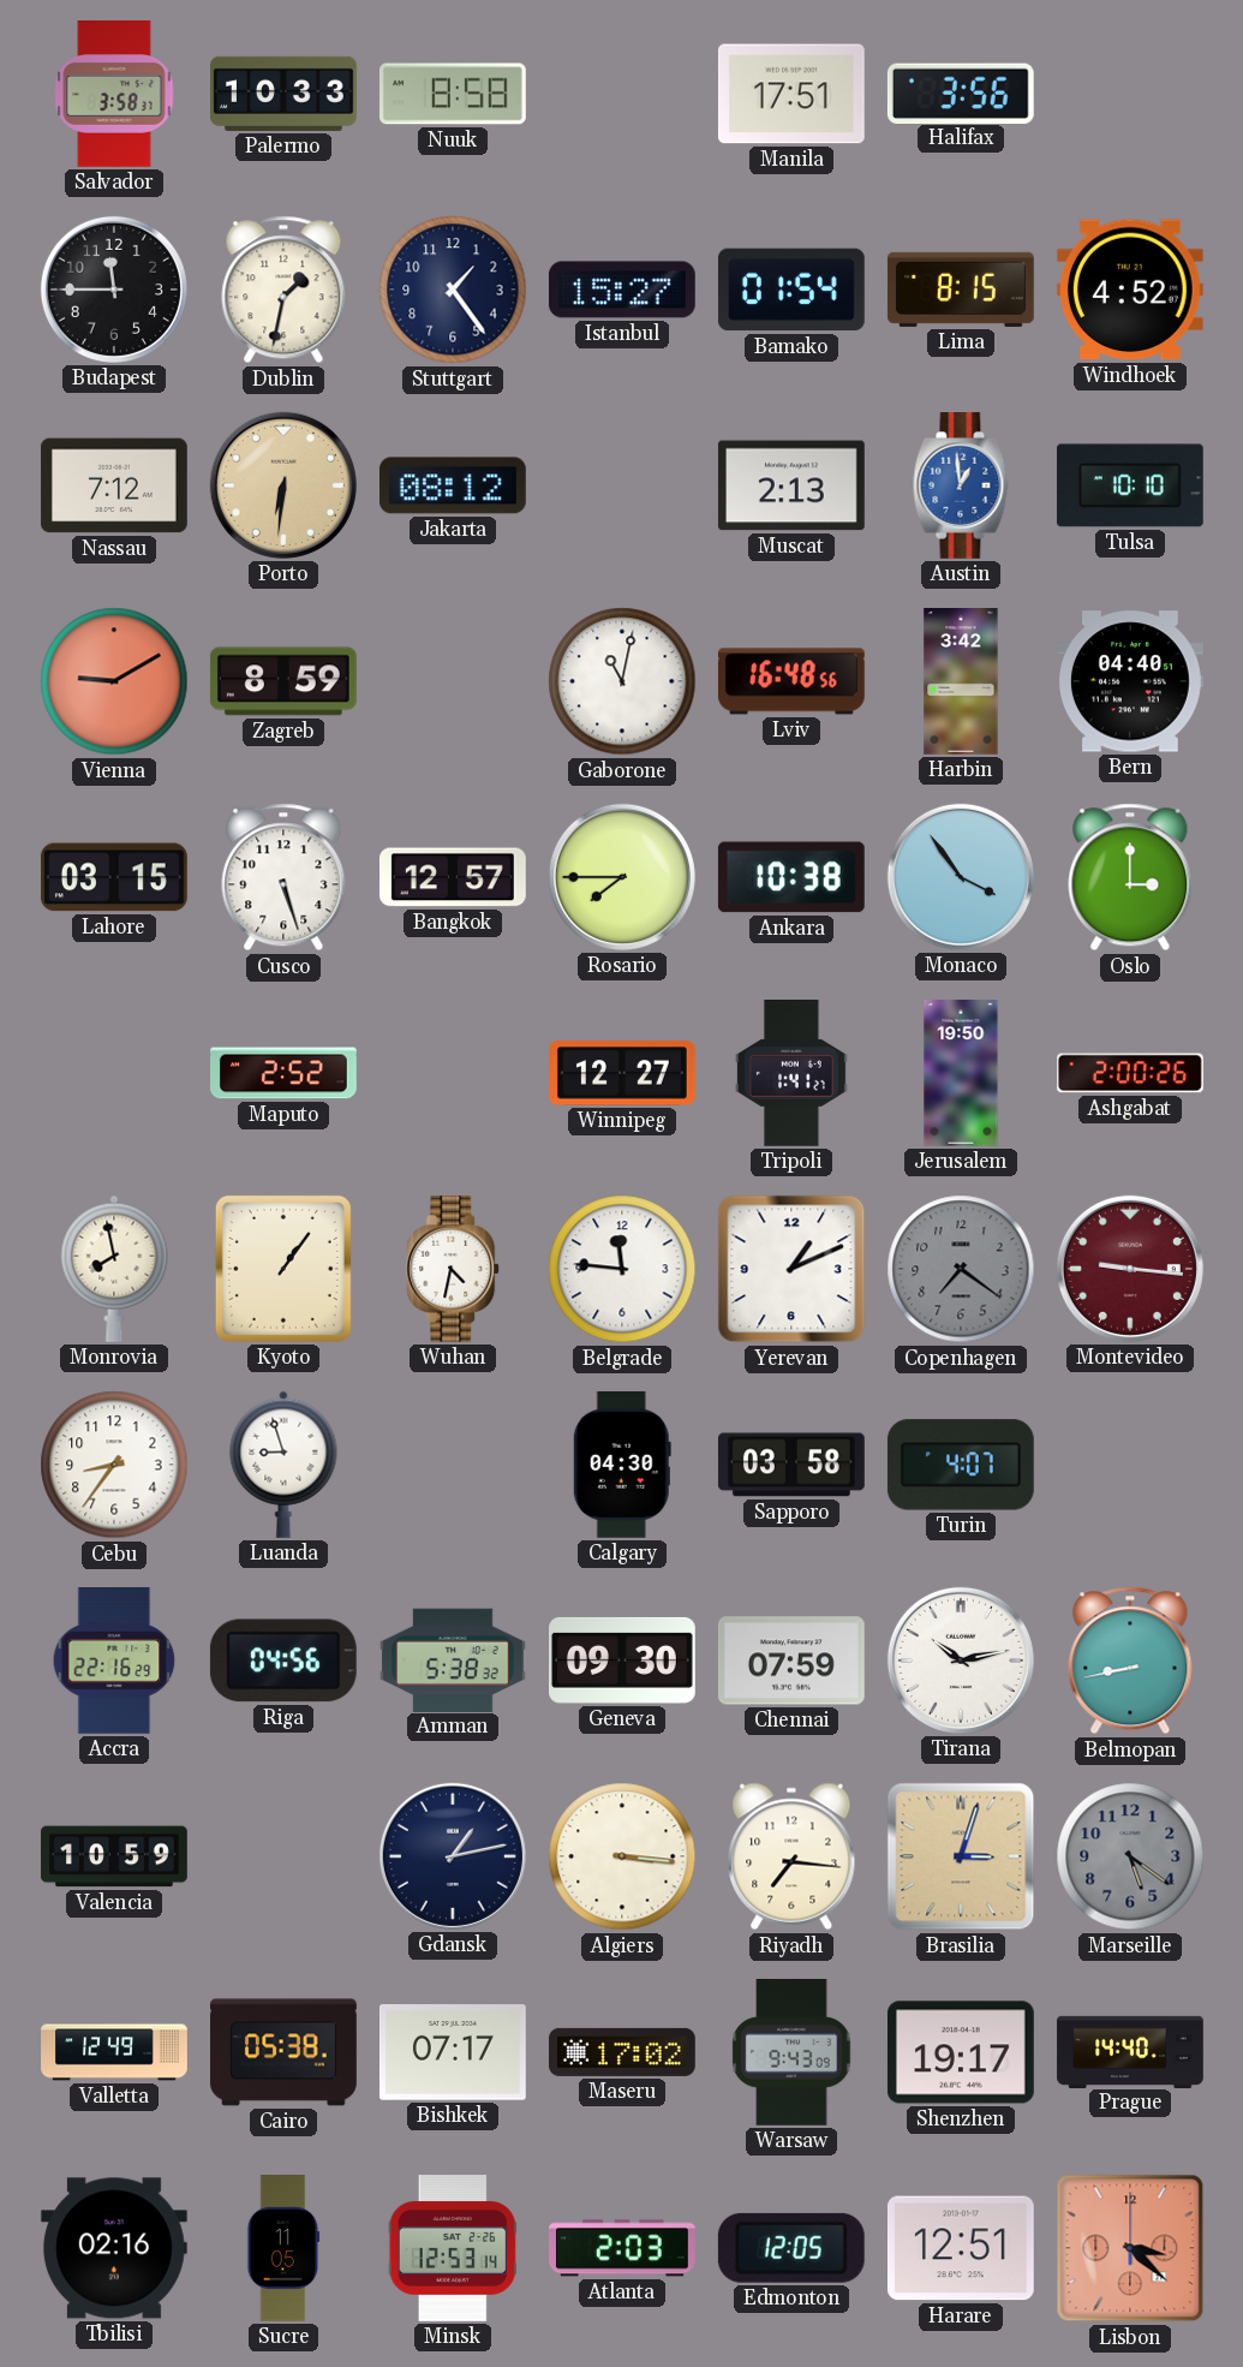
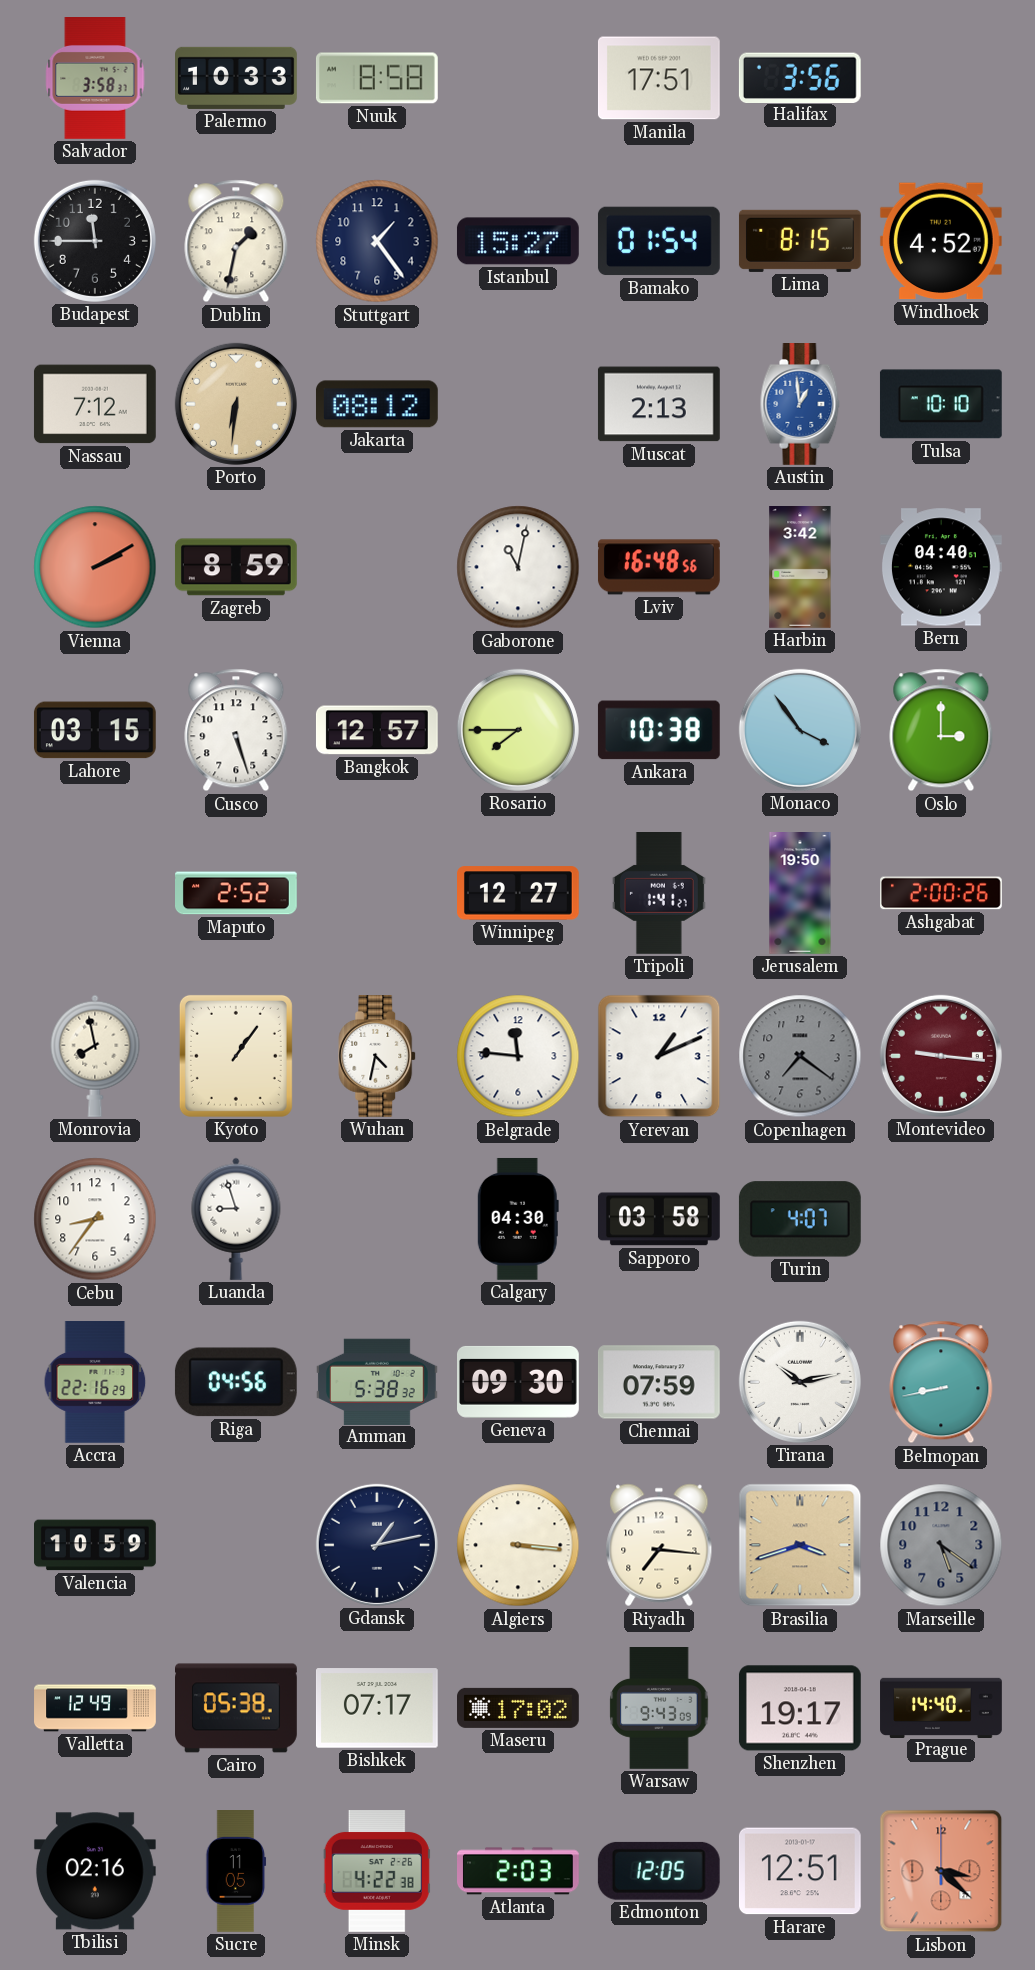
Vienna: 9:10 -> 2:10
Brasilia: 3:03 -> 3:42
Minsk: 12:53 -> 4:22
